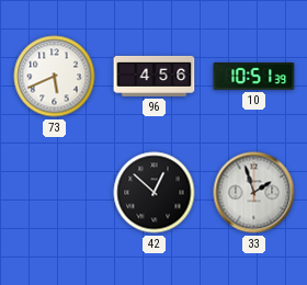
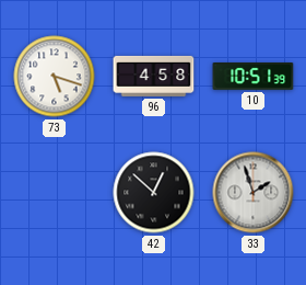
73: 5:41 -> 5:18
96: 4:56 -> 4:58
